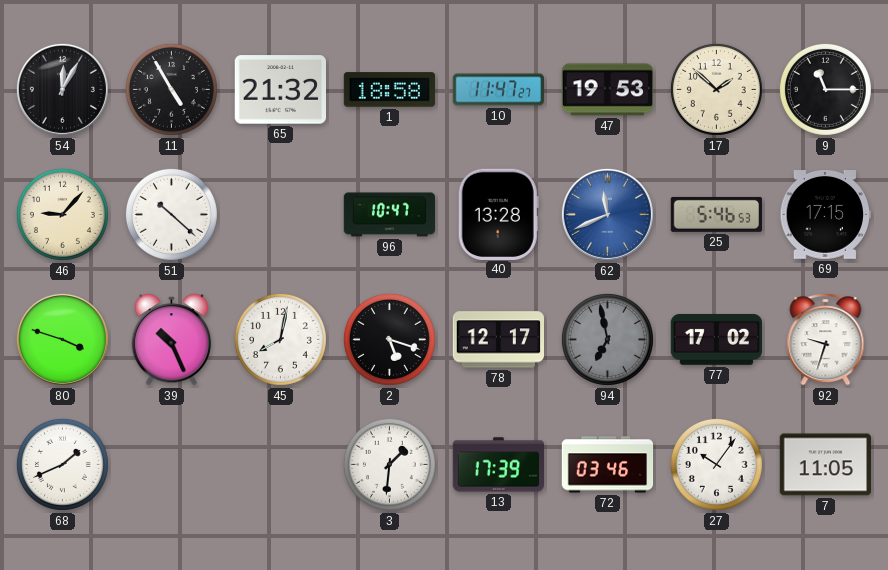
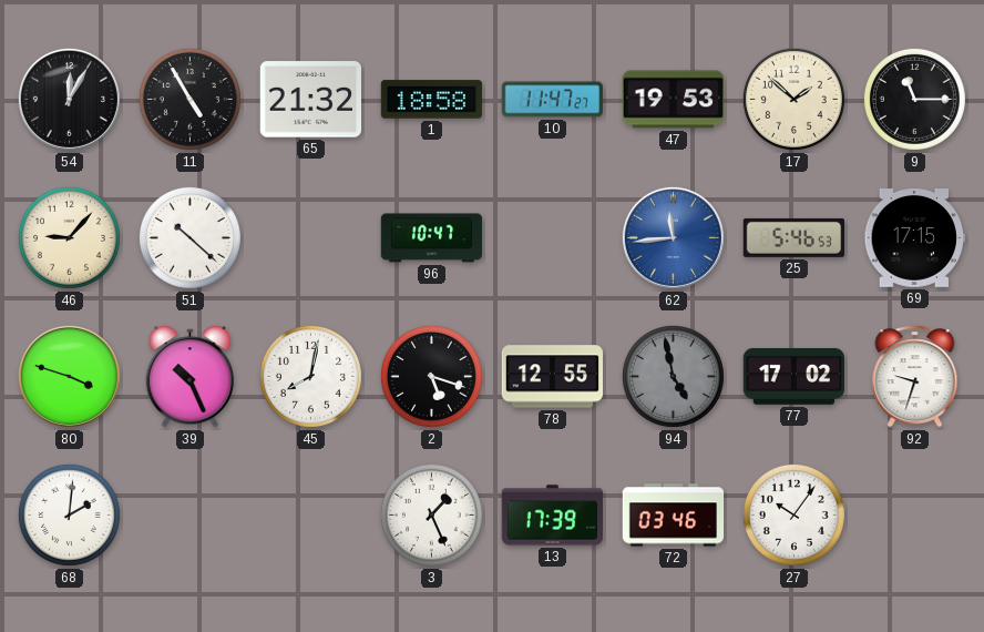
40: 13:28 -> none
62: 11:41 -> 11:44
78: 12:17 -> 12:55
94: 6:58 -> 4:58
68: 1:41 -> 2:01
3: 1:31 -> 1:26
7: 11:05 -> none
